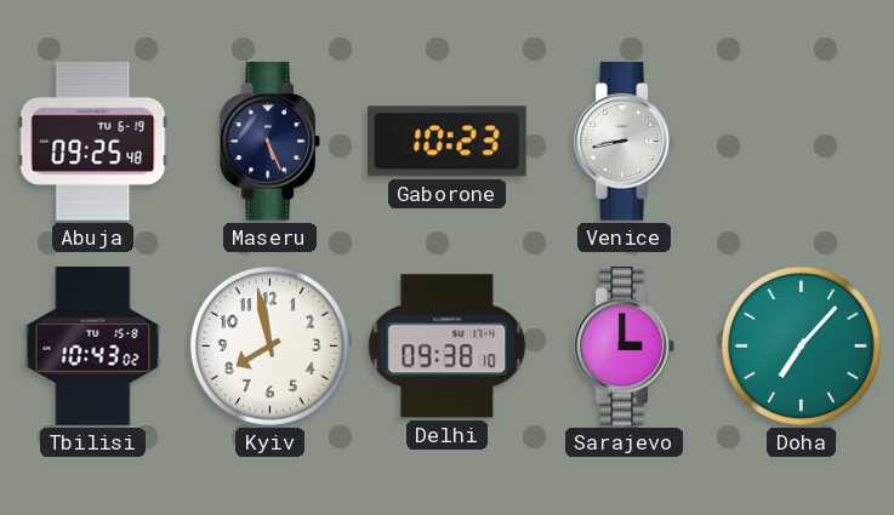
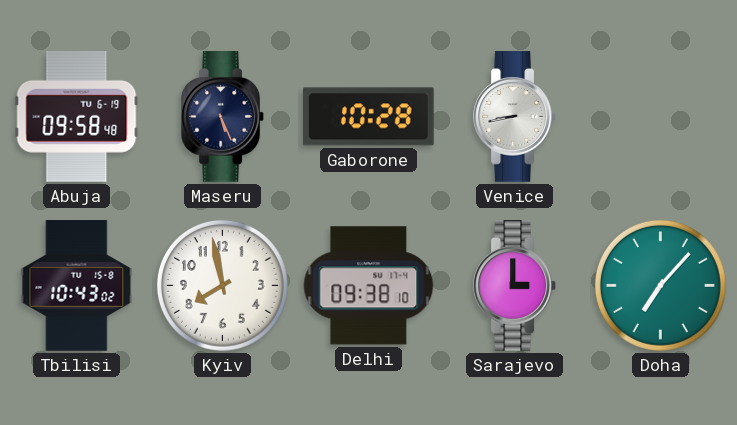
Abuja: 09:25 -> 09:58
Gaborone: 10:23 -> 10:28
